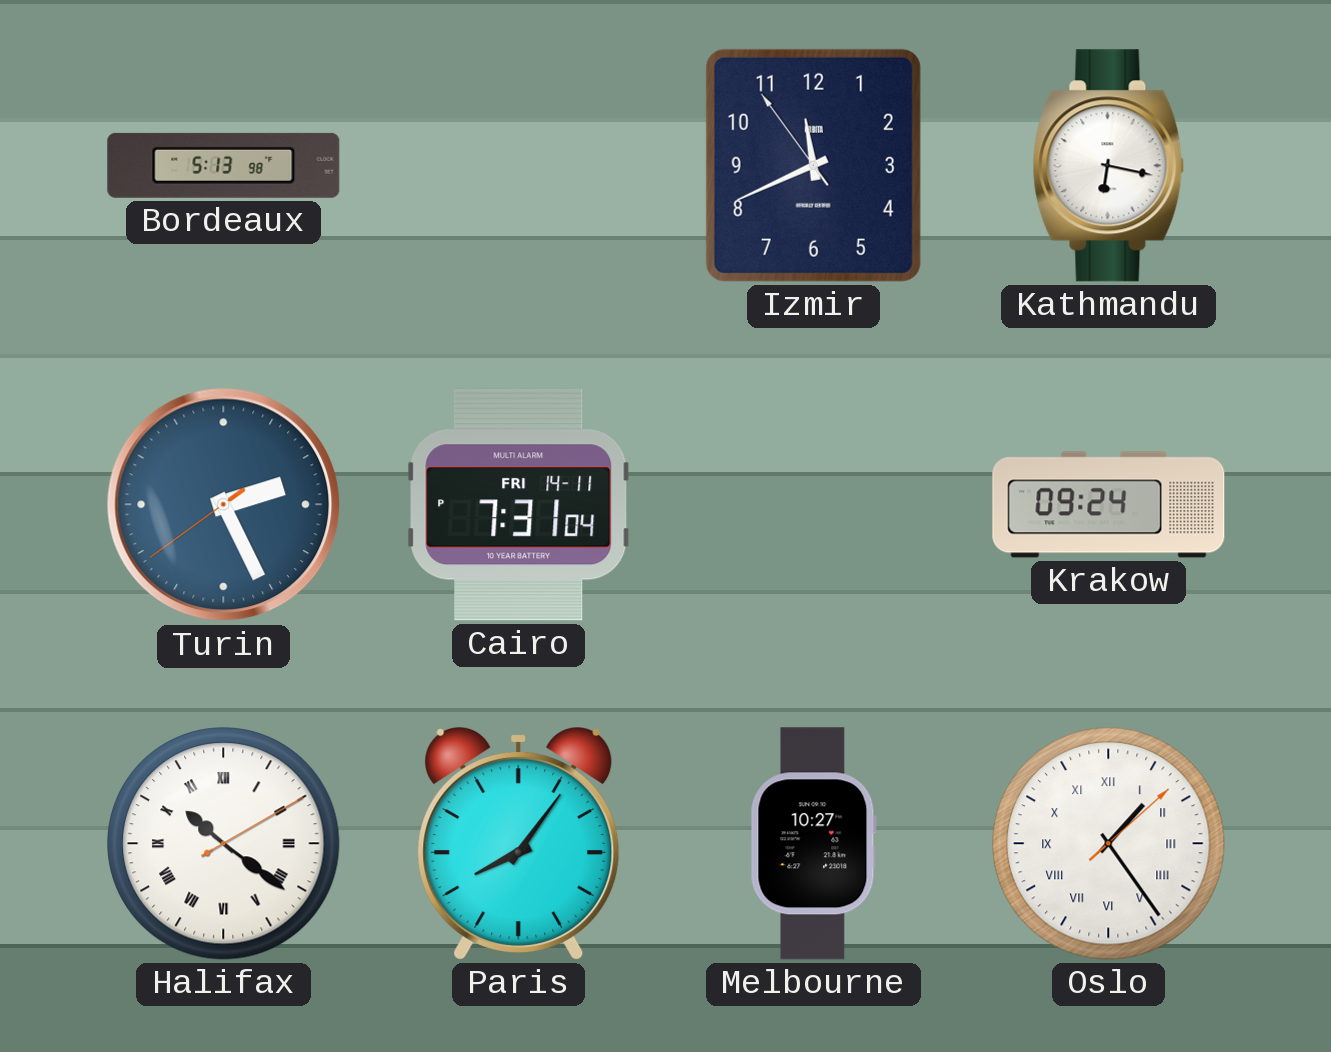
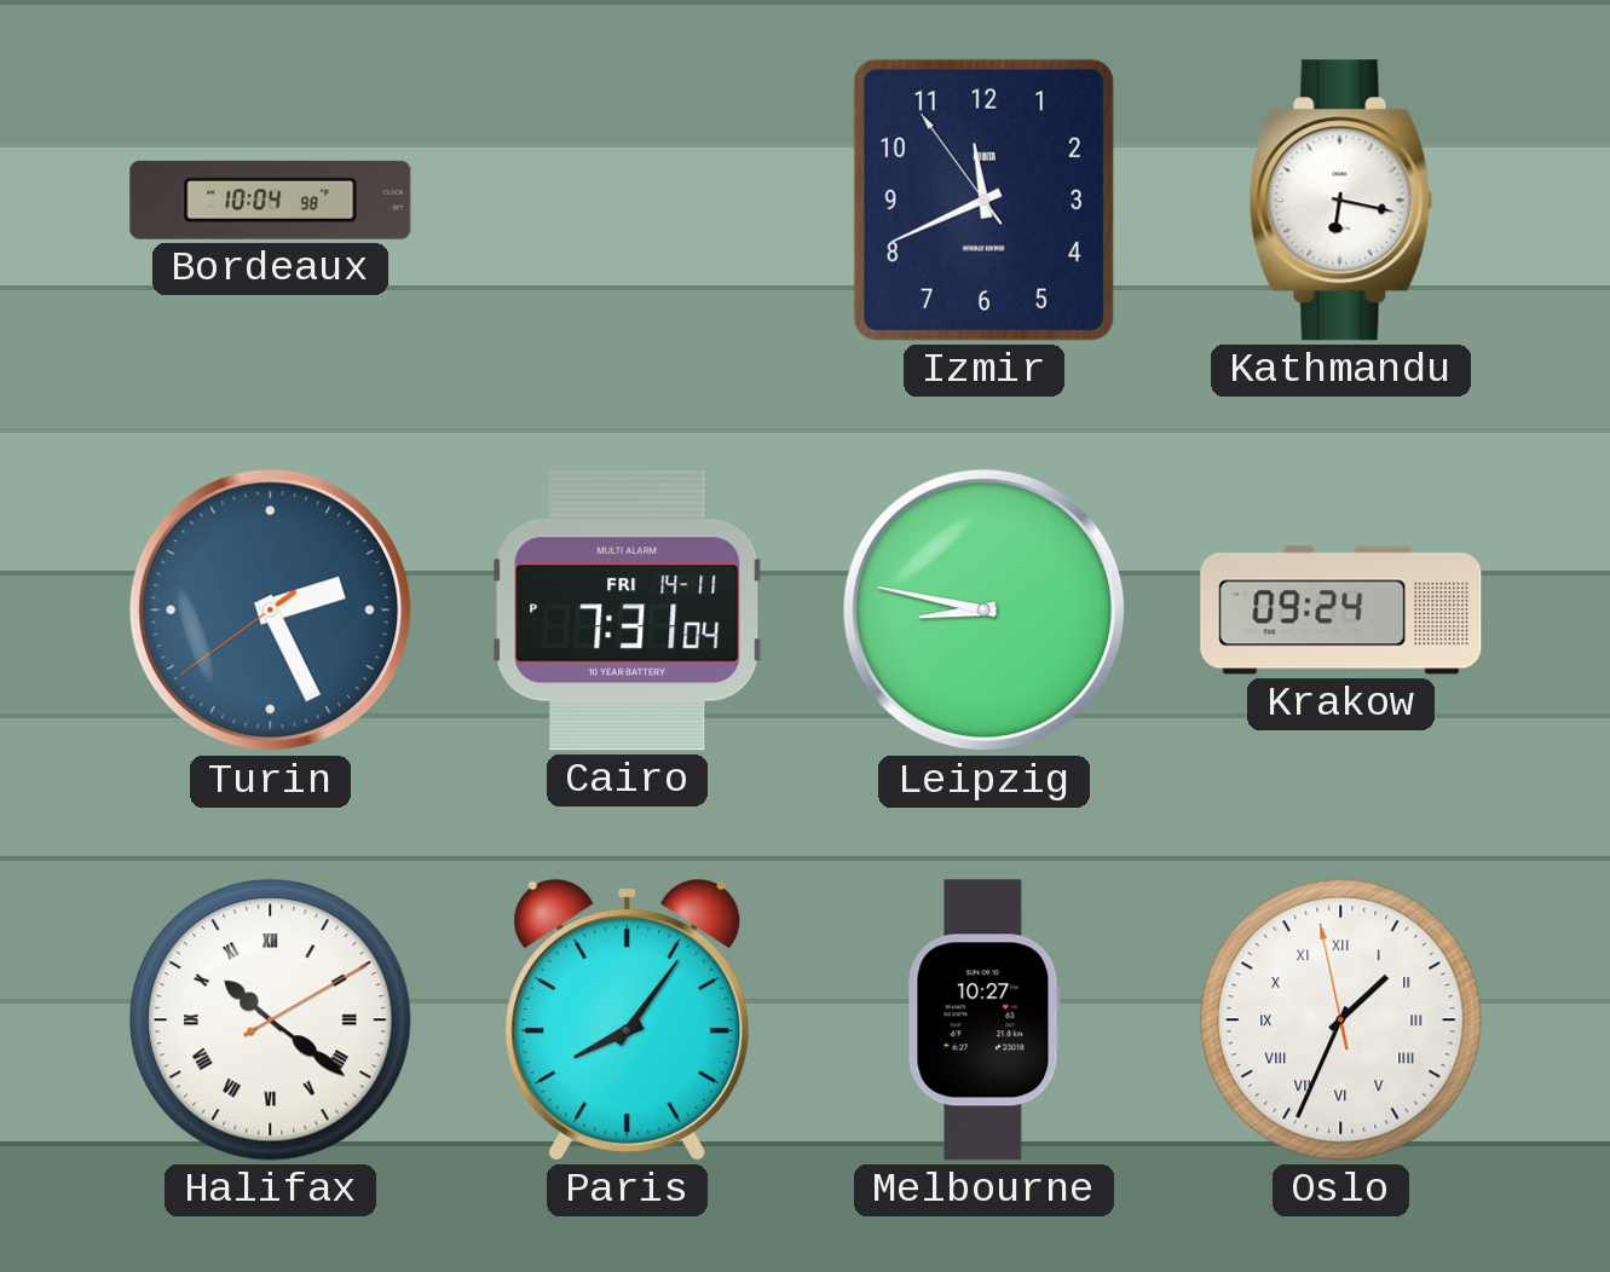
Bordeaux: 5:13 -> 10:04
Leipzig: none -> 8:47
Oslo: 1:24 -> 1:33
